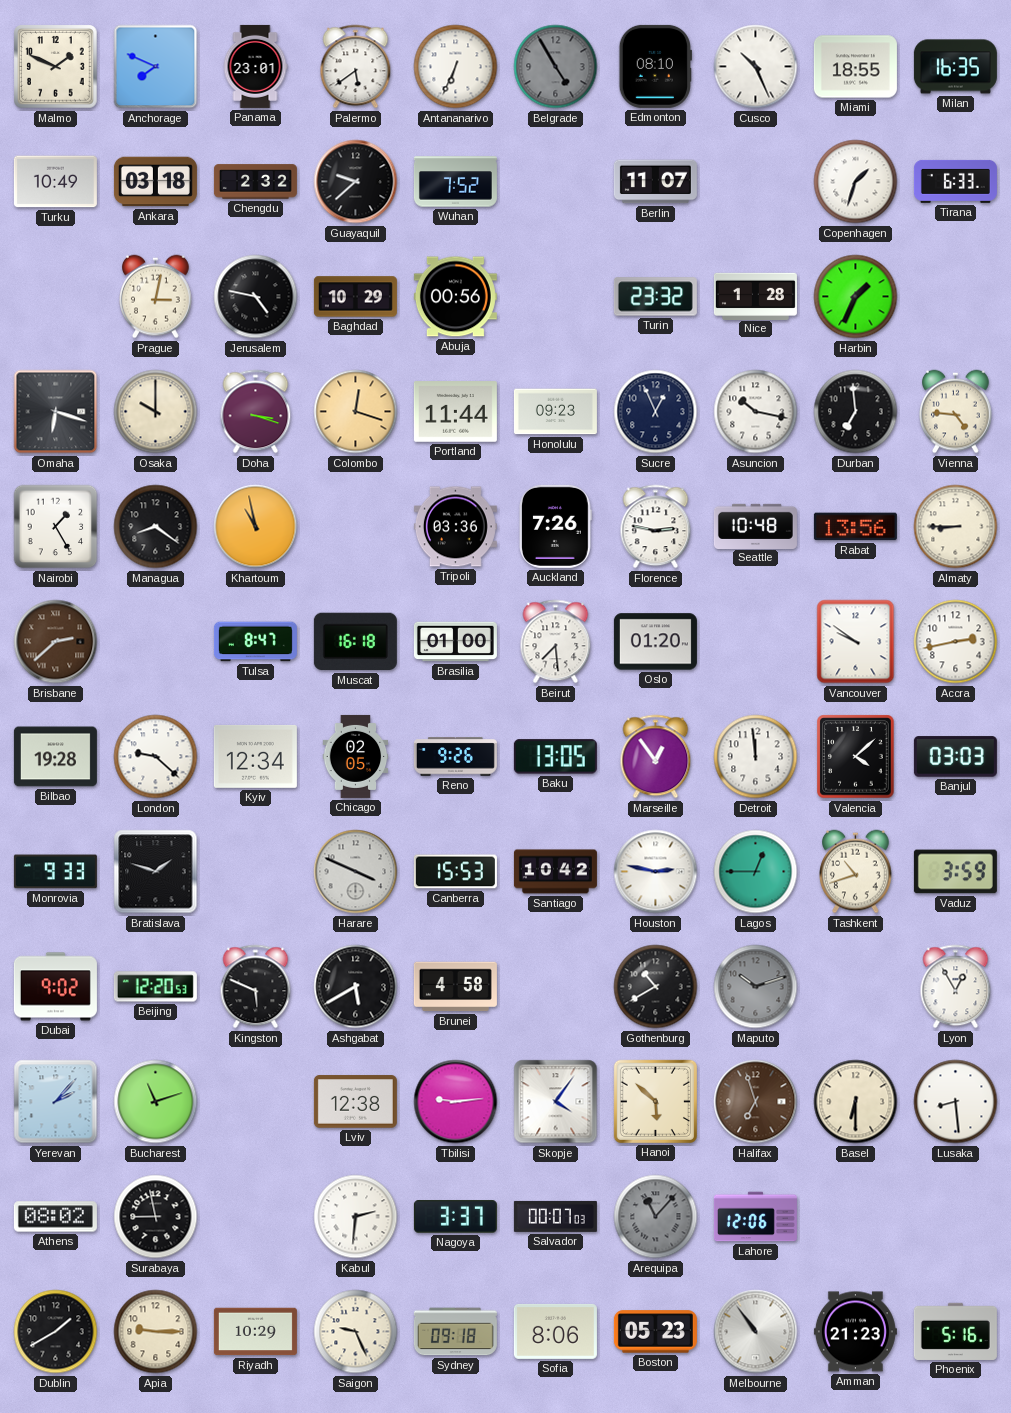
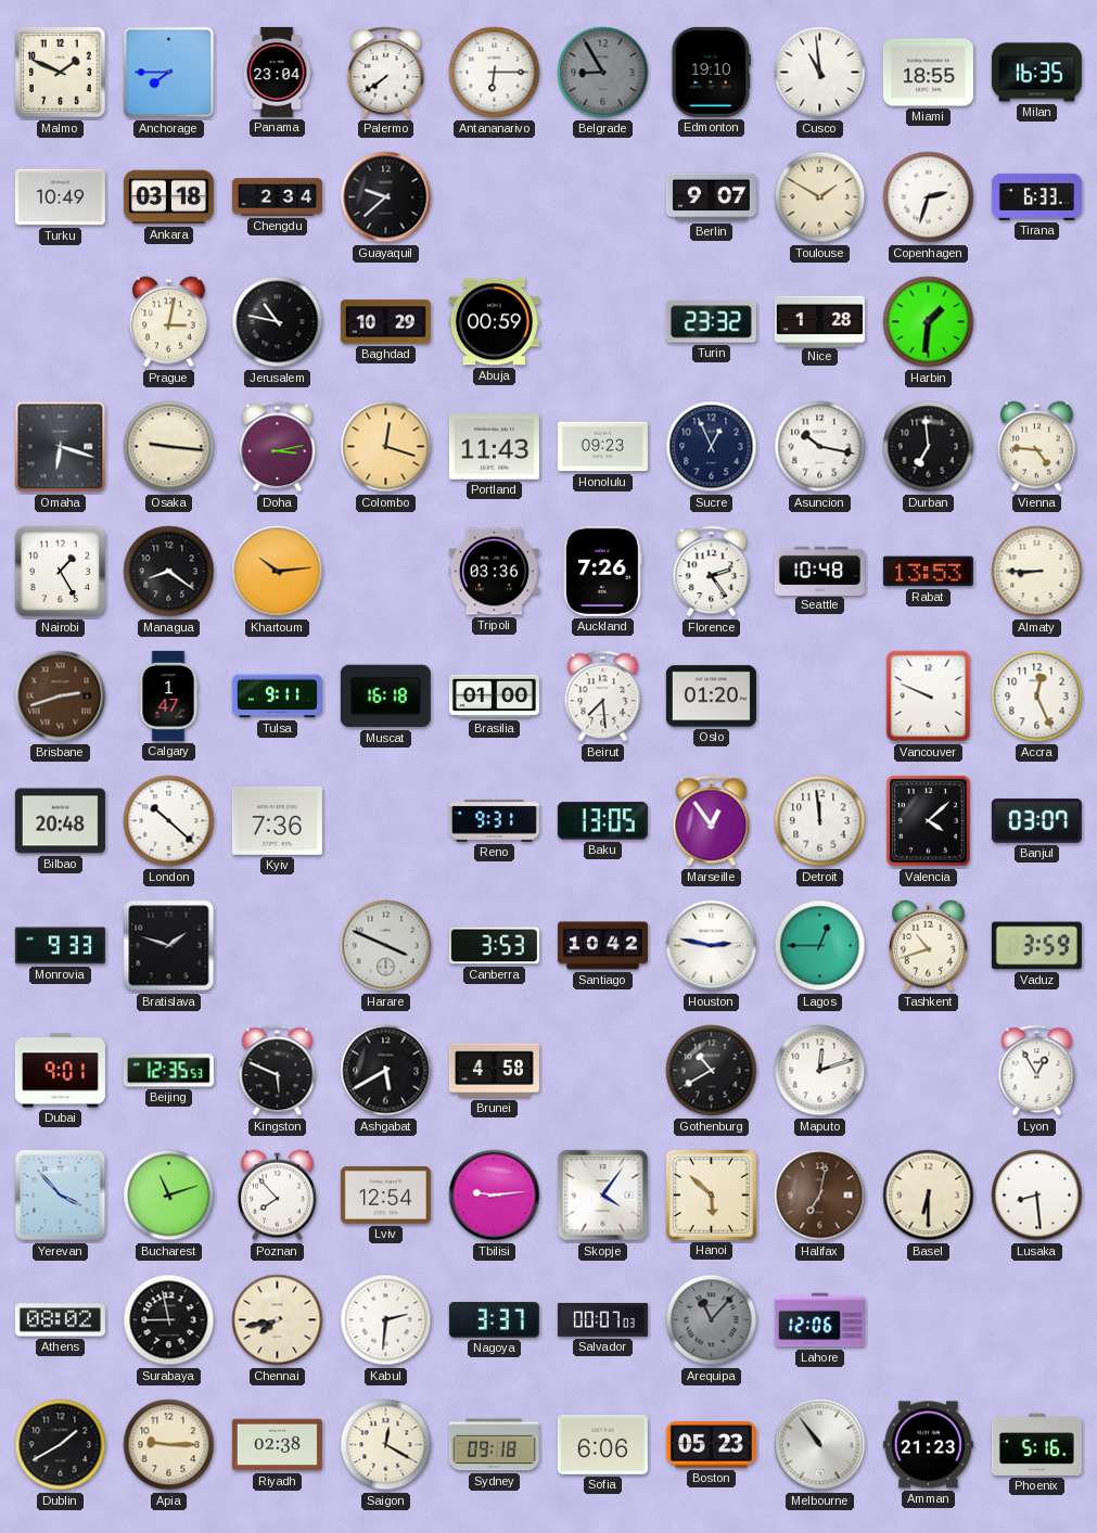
Anchorage: 7:49 -> 7:45
Panama: 23:01 -> 23:04
Palermo: 5:39 -> 7:39
Antananarivo: 6:34 -> 6:15
Belgrade: 4:55 -> 8:55
Edmonton: 08:10 -> 19:10
Cusco: 10:26 -> 10:59
Chengdu: 2:32 -> 2:34
Wuhan: 7:52 -> none
Berlin: 11:07 -> 9:07
Toulouse: none -> 1:50
Copenhagen: 1:33 -> 2:33
Jerusalem: 4:47 -> 10:47
Abuja: 00:56 -> 00:59
Harbin: 1:34 -> 1:31
Osaka: 10:00 -> 9:16
Doha: 3:18 -> 3:13
Portland: 11:44 -> 11:43
Khartoum: 10:58 -> 10:14
Florence: 2:47 -> 2:24
Rabat: 13:56 -> 13:53
Brisbane: 2:38 -> 2:42
Calgary: none -> 1:47
Tulsa: 8:47 -> 9:11
Vancouver: 9:51 -> 9:49
Accra: 2:43 -> 12:26
Bilbao: 19:28 -> 20:48
London: 9:22 -> 10:22
Kyiv: 12:34 -> 7:36
Chicago: 02:05 -> none
Reno: 9:26 -> 9:31
Banjul: 03:03 -> 03:07
Canberra: 15:53 -> 3:53
Dubai: 9:02 -> 9:01
Beijing: 12:20 -> 12:35
Maputo: 10:12 -> 12:12
Maputo dial: grey -> white
Yerevan: 2:07 -> 3:53
Poznan: none -> 7:53
Lviv: 12:38 -> 12:54
Halifax: 6:57 -> 7:02
Chennai: none -> 7:43
Riyadh: 10:29 -> 02:38
Saigon: 9:26 -> 12:20
Sofia: 8:06 -> 6:06
